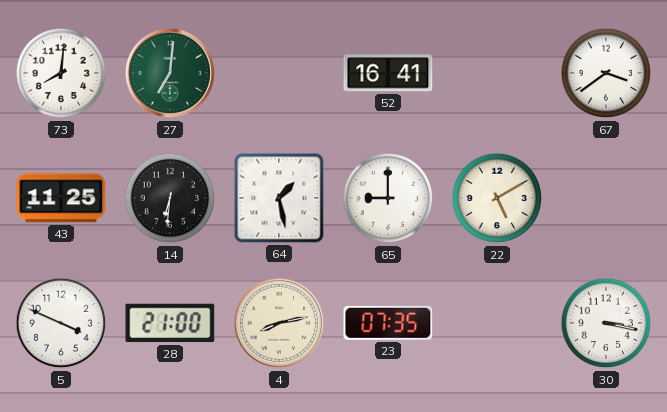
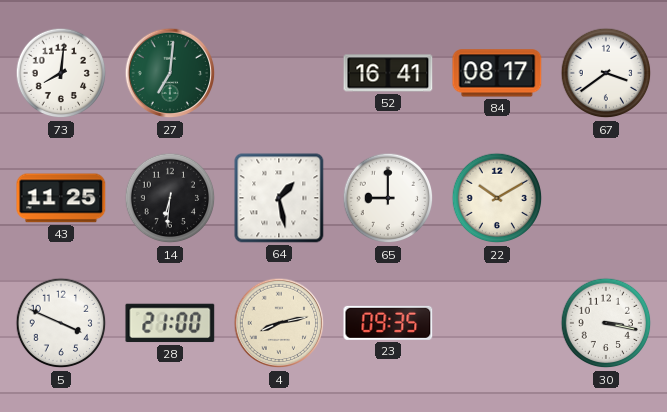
84: none -> 08:17
22: 5:10 -> 10:10
23: 07:35 -> 09:35
